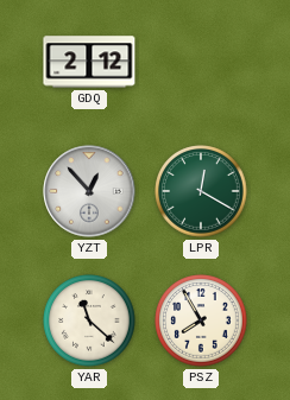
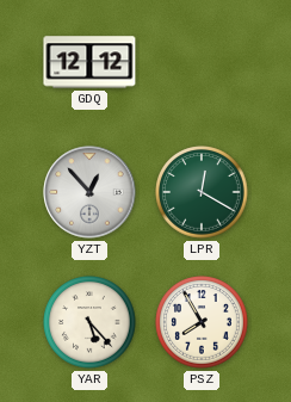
GDQ: 2:12 -> 12:12
YAR: 11:22 -> 5:23
